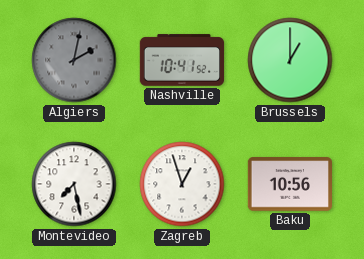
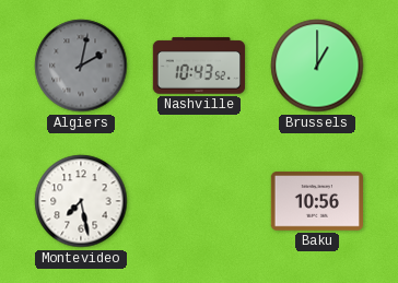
Nashville: 10:41 -> 10:43
Zagreb: 12:57 -> none
